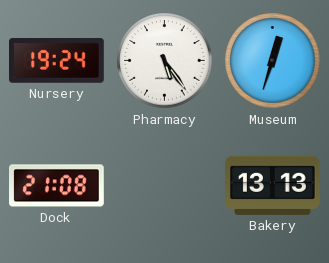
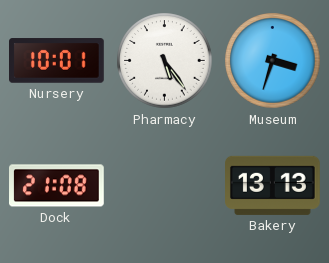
Nursery: 19:24 -> 10:01
Museum: 12:33 -> 3:33
